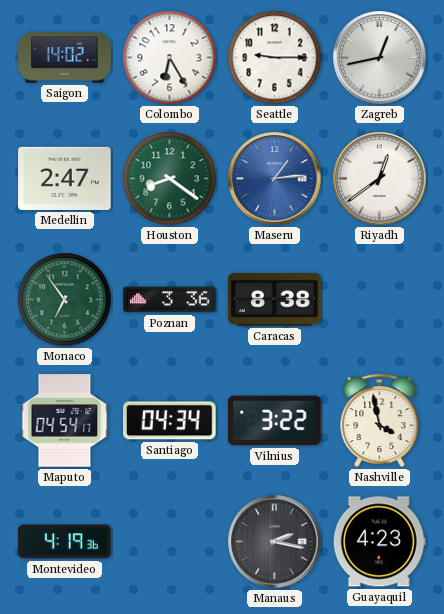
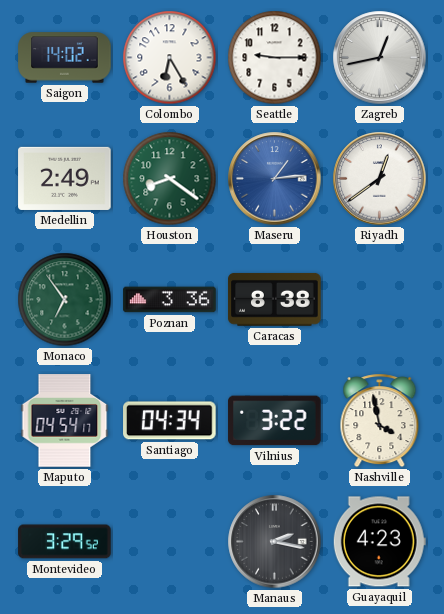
Medellin: 2:47 -> 2:49
Montevideo: 4:19 -> 3:29
